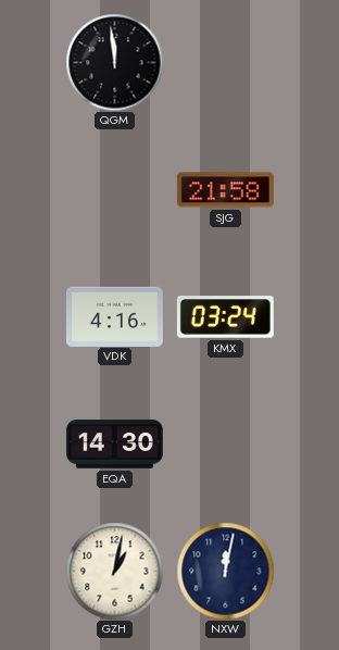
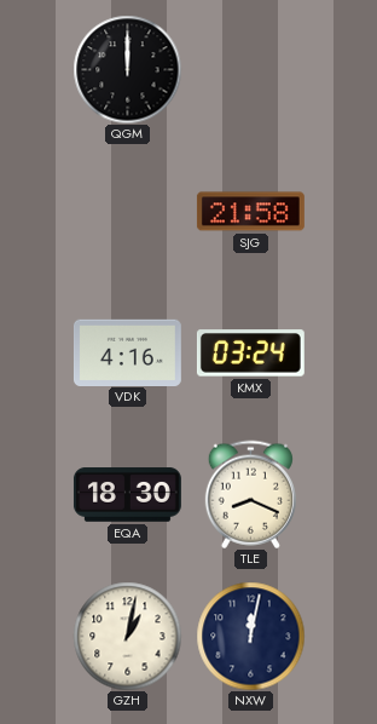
QGM: 11:59 -> 12:00
EQA: 14:30 -> 18:30
TLE: none -> 8:19
